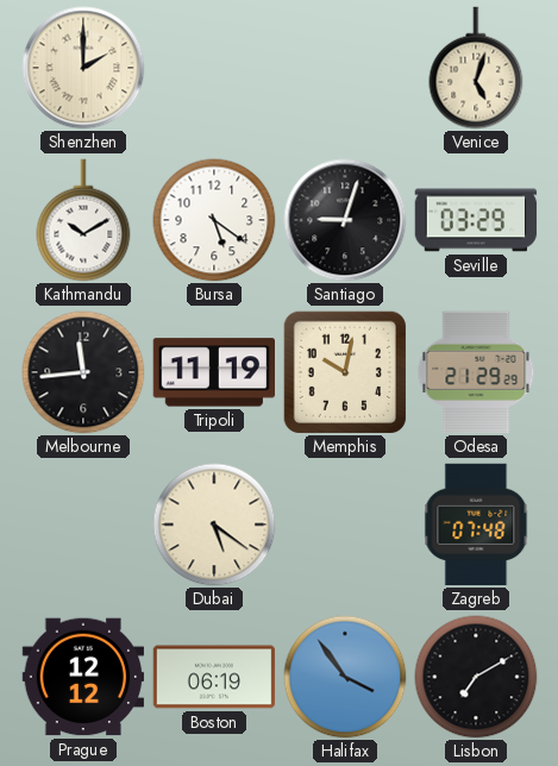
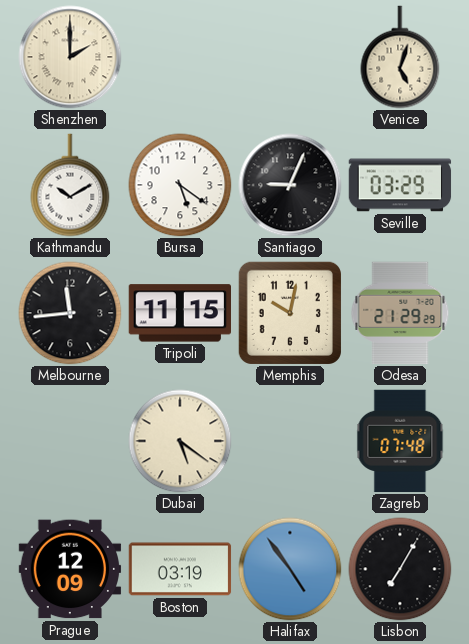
Santiago: 9:03 -> 9:04
Tripoli: 11:19 -> 11:15
Prague: 12:12 -> 12:09
Boston: 06:19 -> 03:19
Halifax: 3:54 -> 4:54
Lisbon: 7:10 -> 7:05
